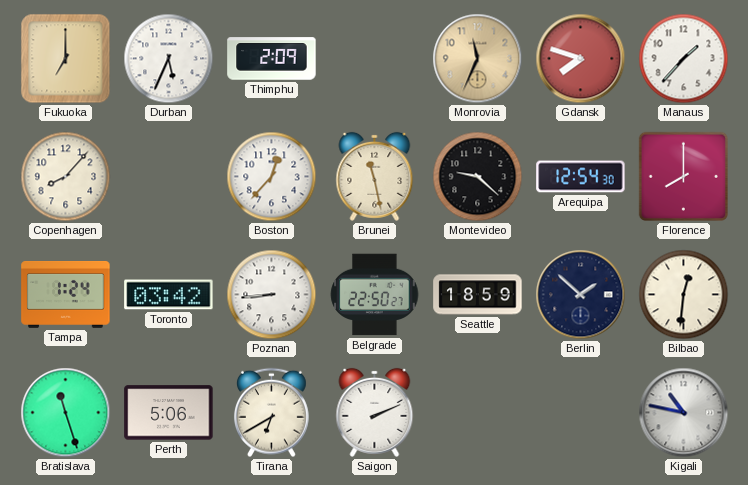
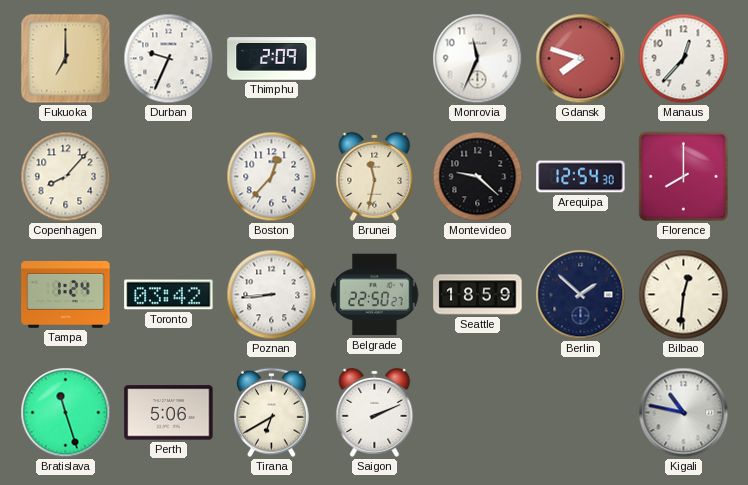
Durban: 5:34 -> 9:34
Monrovia dial: champagne -> white
Manaus: 1:37 -> 12:37
Brunei: 11:28 -> 11:32
